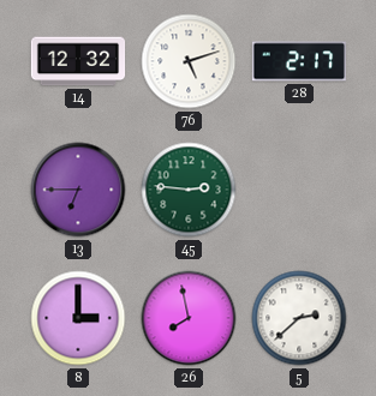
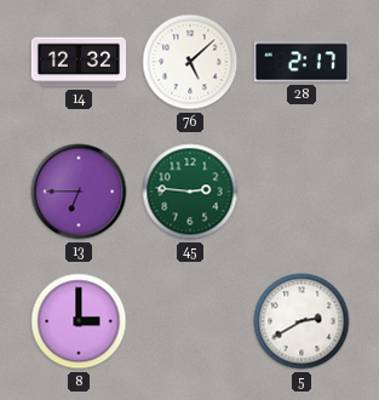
76: 5:12 -> 5:08
26: 7:58 -> none
5: 2:38 -> 2:40
